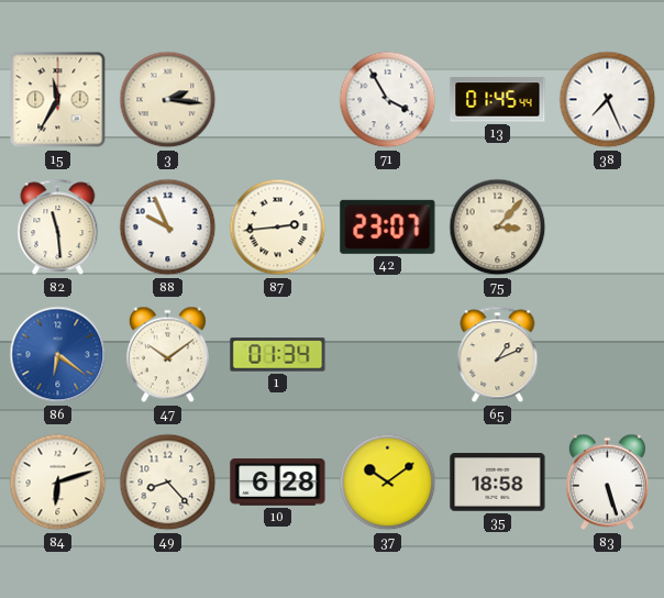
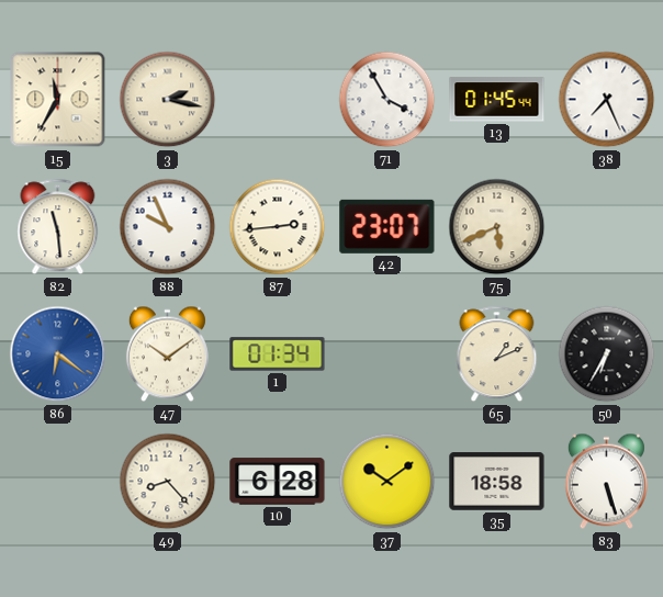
3: 2:16 -> 2:17
75: 3:07 -> 5:41
50: none -> 6:35
84: 6:12 -> none
